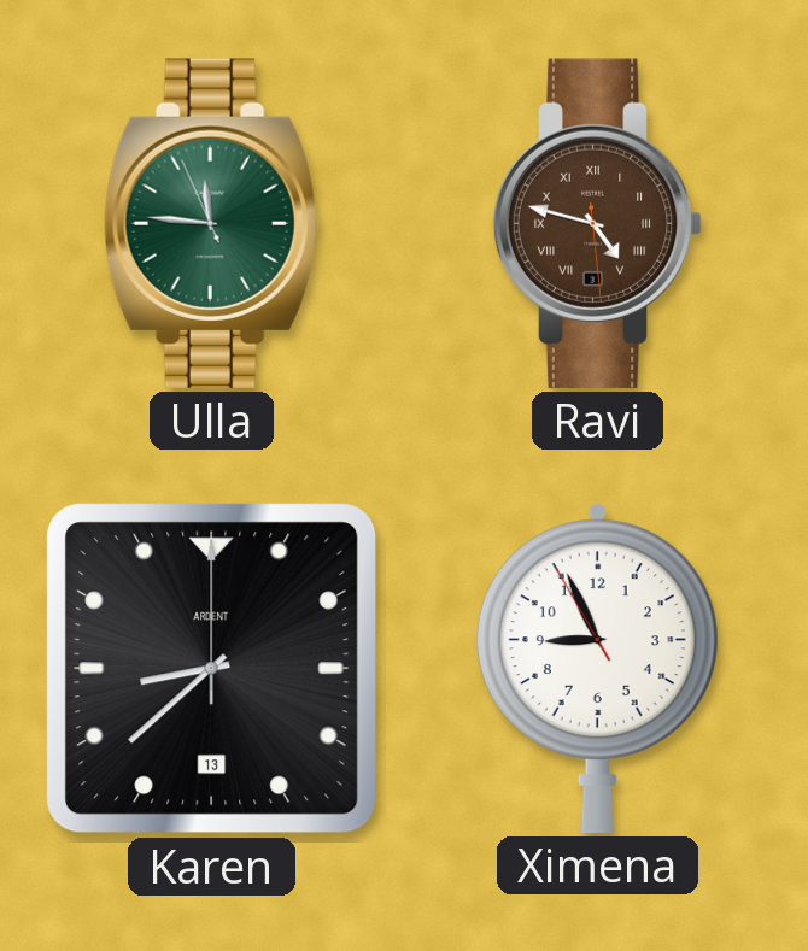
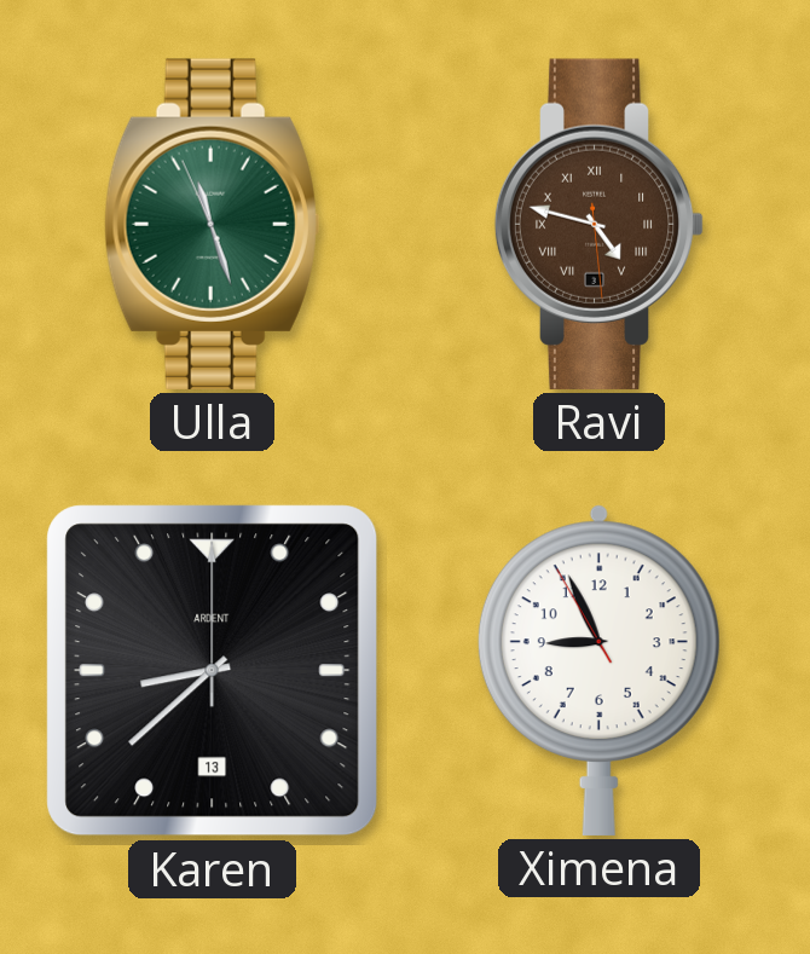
Ulla: 11:45 -> 11:26
